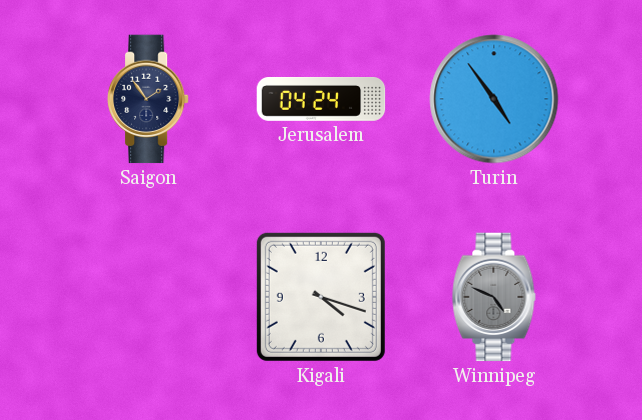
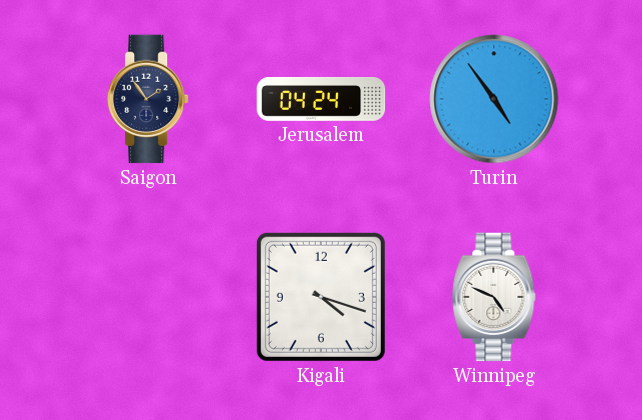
Winnipeg dial: grey -> white
